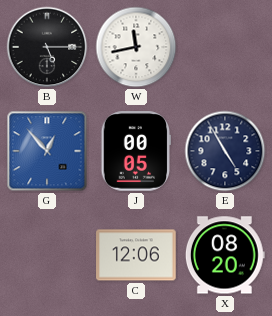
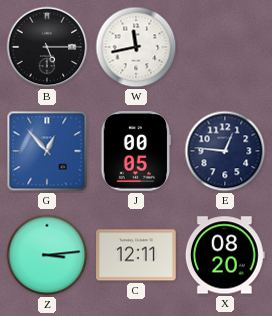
E: 4:55 -> 12:46
Z: none -> 3:14
C: 12:06 -> 12:11
